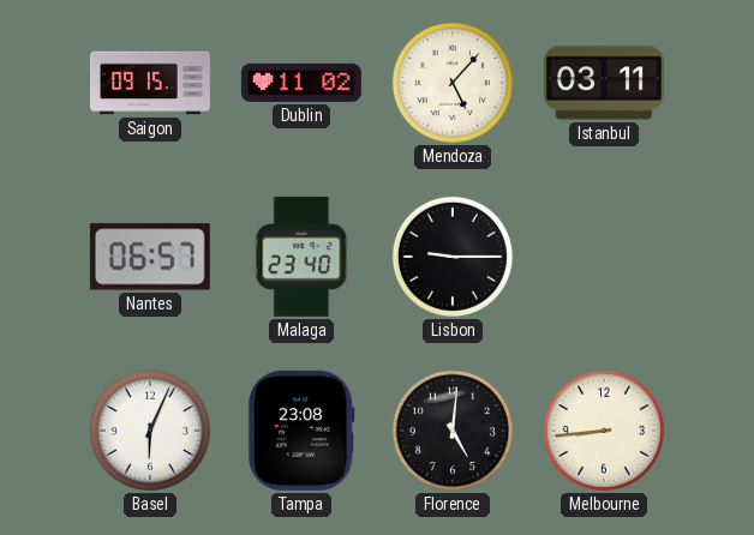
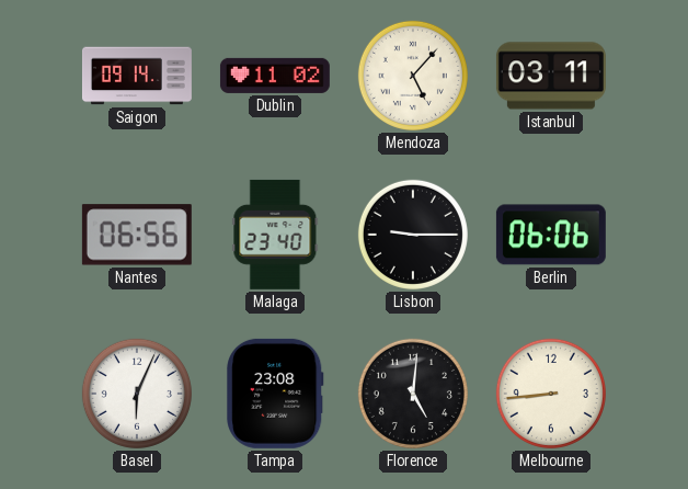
Saigon: 09:15 -> 09:14
Nantes: 06:57 -> 06:56
Berlin: none -> 06:06
